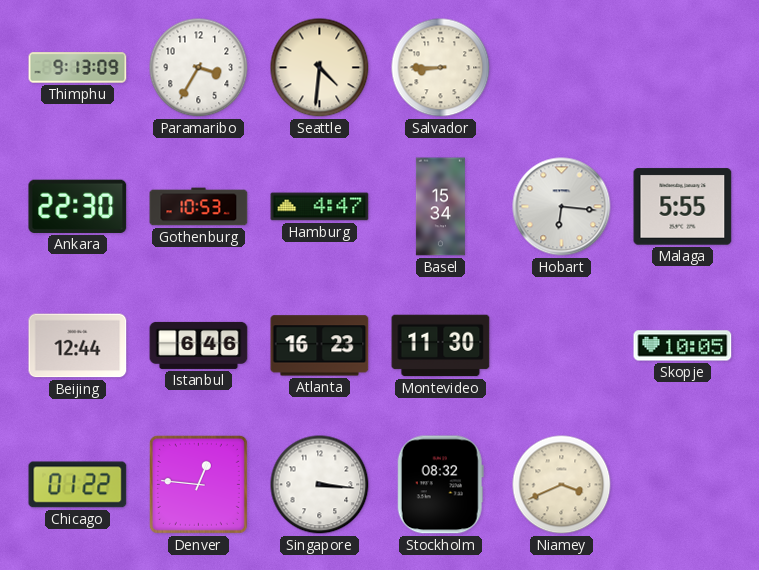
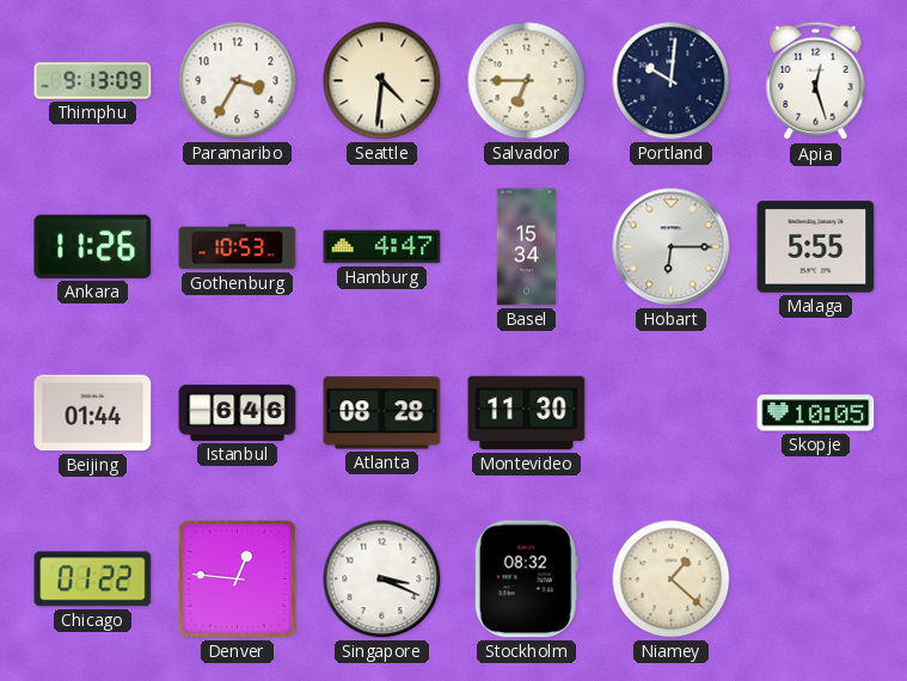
Salvador: 8:45 -> 6:45
Portland: none -> 10:01
Apia: none -> 12:27
Ankara: 22:30 -> 11:26
Hobart: 6:16 -> 6:15
Beijing: 12:44 -> 01:44
Atlanta: 16:23 -> 08:28
Singapore: 3:16 -> 3:19
Niamey: 3:41 -> 1:22
